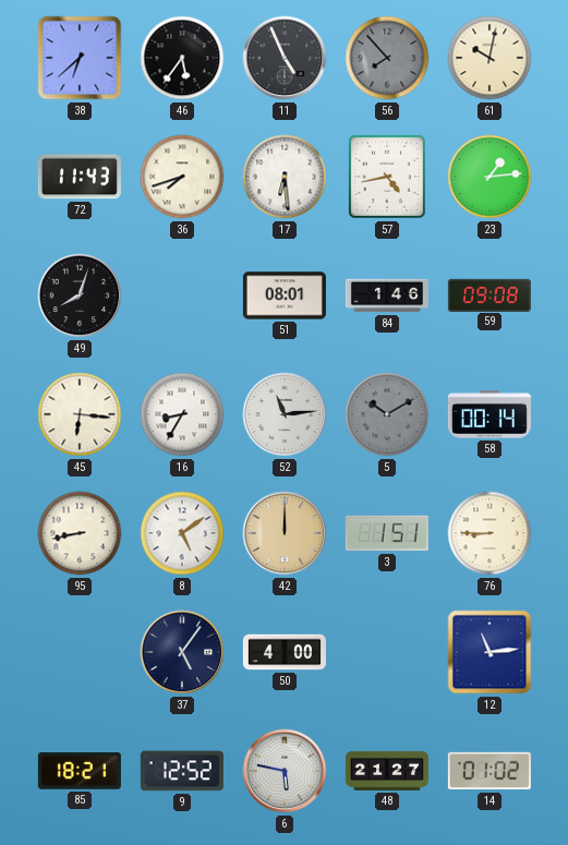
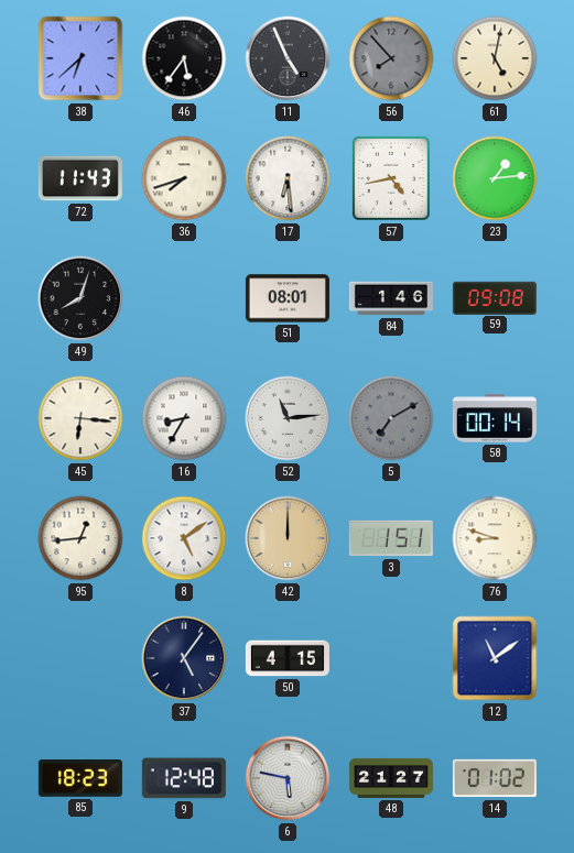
61: 10:02 -> 5:02
5: 10:10 -> 7:10
95: 8:43 -> 12:44
76: 8:45 -> 8:48
50: 4:00 -> 4:15
12: 11:14 -> 11:09
85: 18:21 -> 18:23
9: 12:52 -> 12:48
